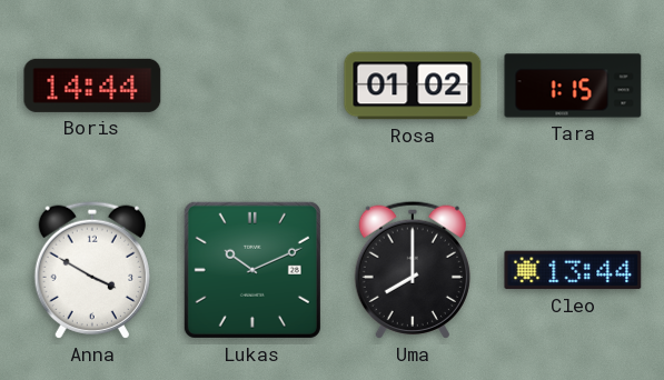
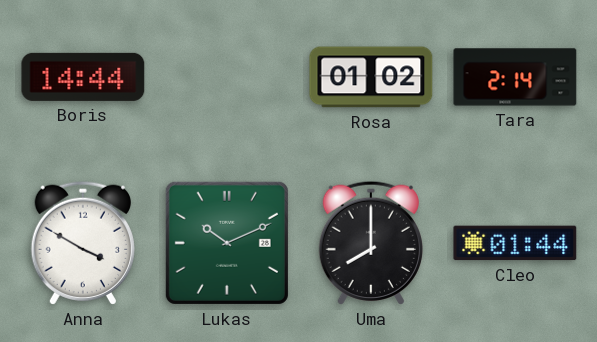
Tara: 1:15 -> 2:14
Cleo: 13:44 -> 01:44
